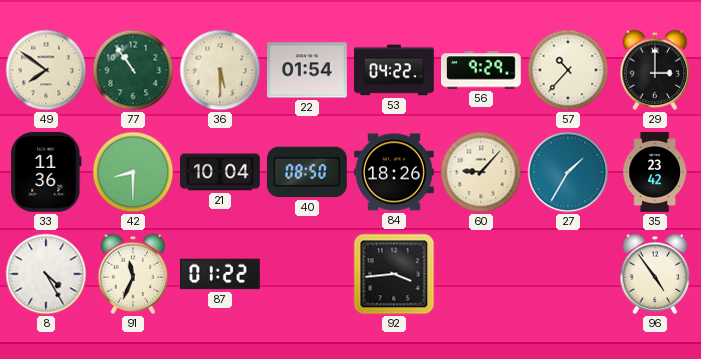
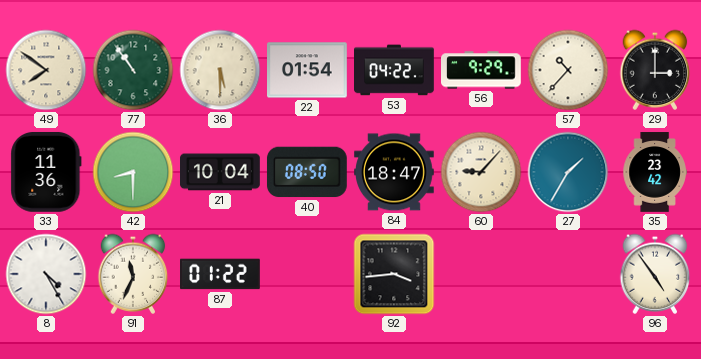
84: 18:26 -> 18:47
